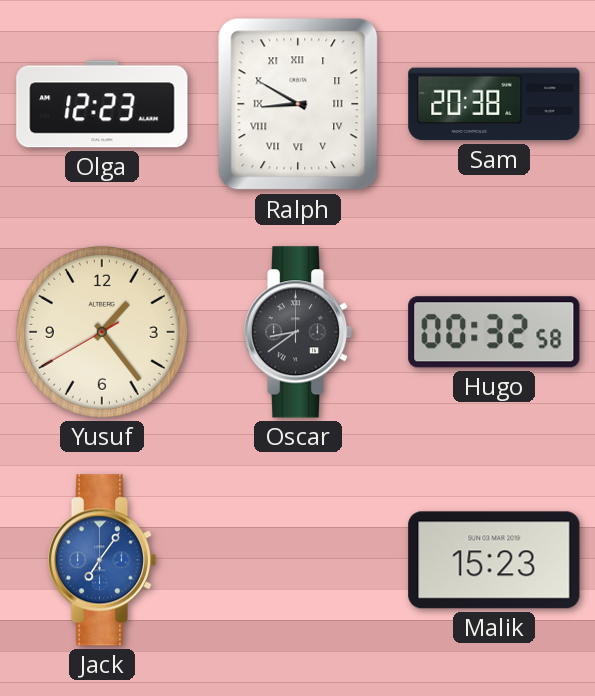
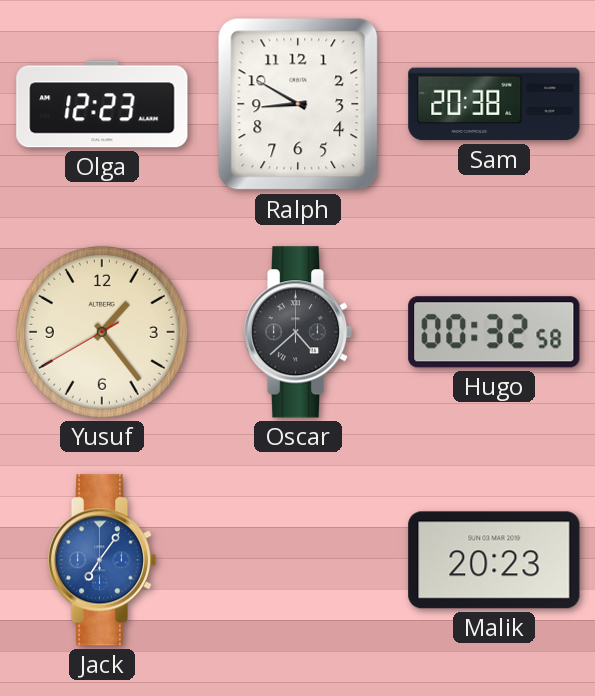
Ralph numerals: Roman -> Arabic
Oscar: 8:39 -> 4:38
Malik: 15:23 -> 20:23
